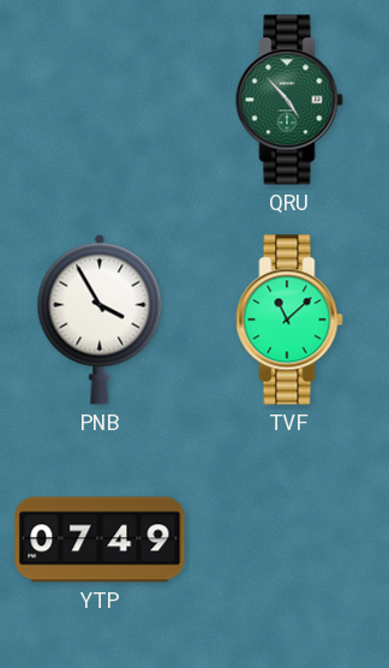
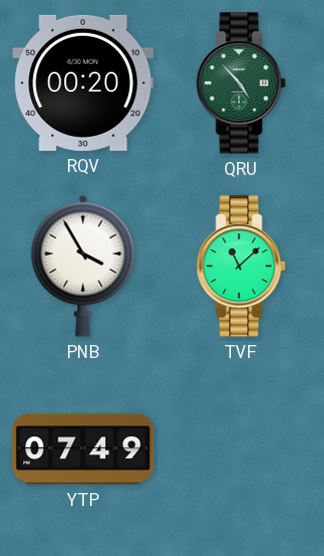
RQV: none -> 00:20
